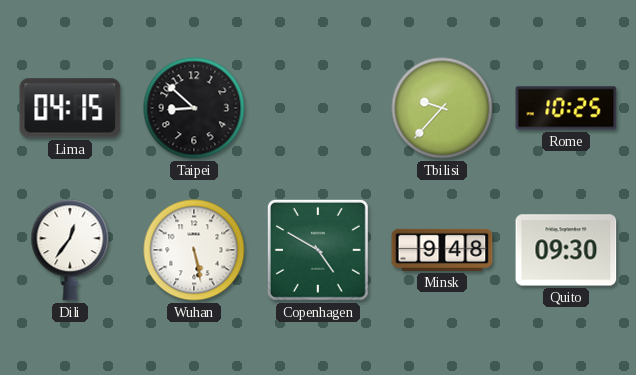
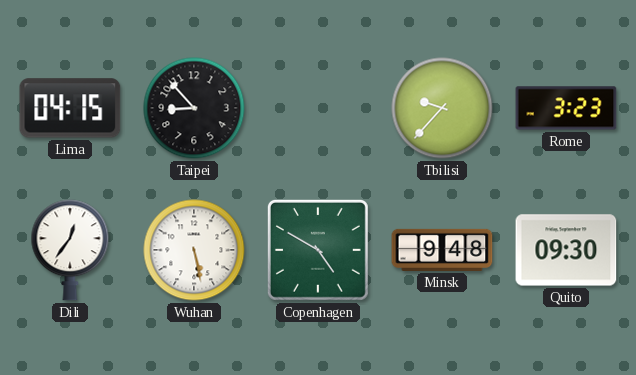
Taipei: 8:52 -> 8:53
Rome: 10:25 -> 3:23
